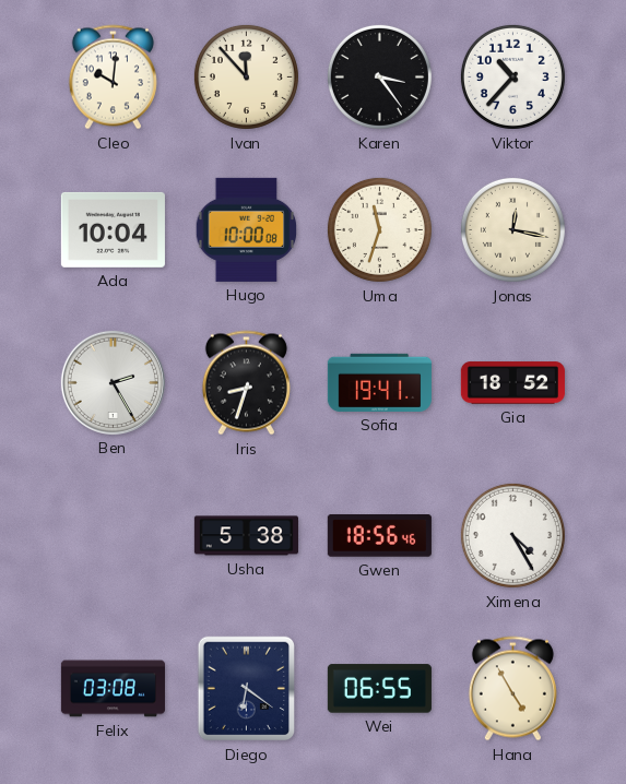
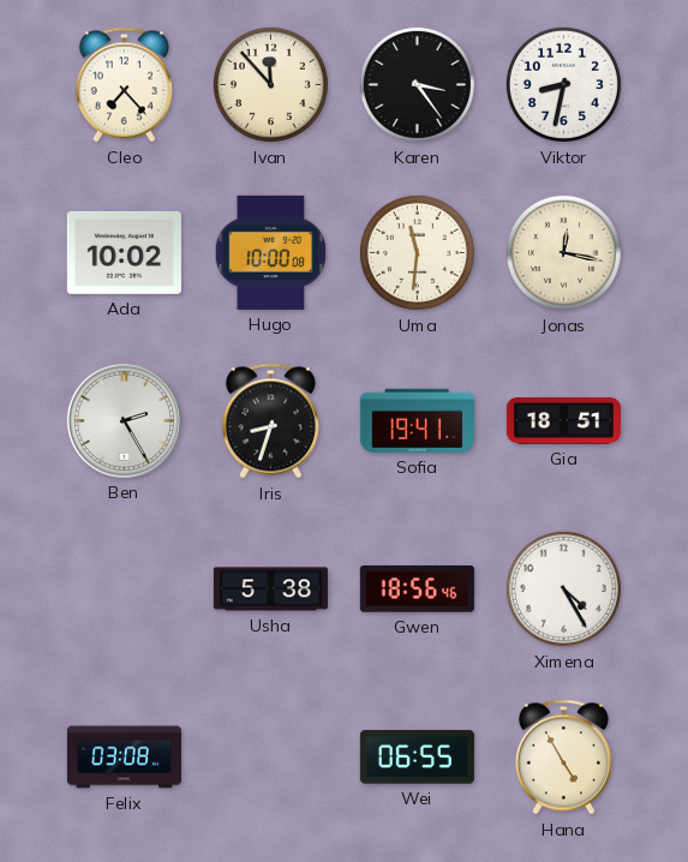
Cleo: 10:01 -> 7:23
Viktor: 10:37 -> 8:32
Ada: 10:04 -> 10:02
Uma: 11:33 -> 11:31
Gia: 18:52 -> 18:51
Diego: 6:21 -> none
